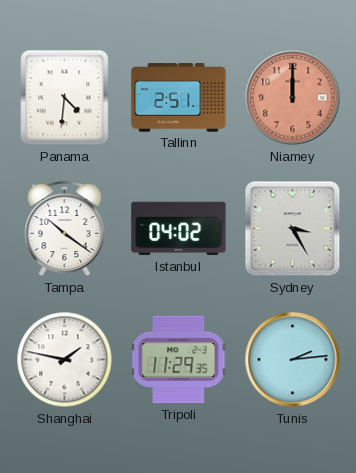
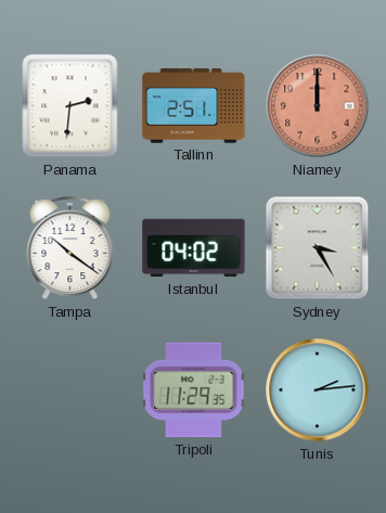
Panama: 4:31 -> 2:31
Shanghai: 1:47 -> none
